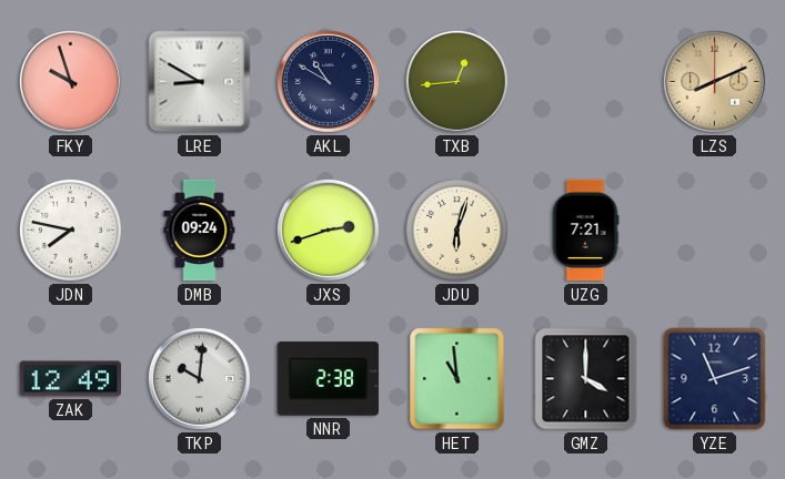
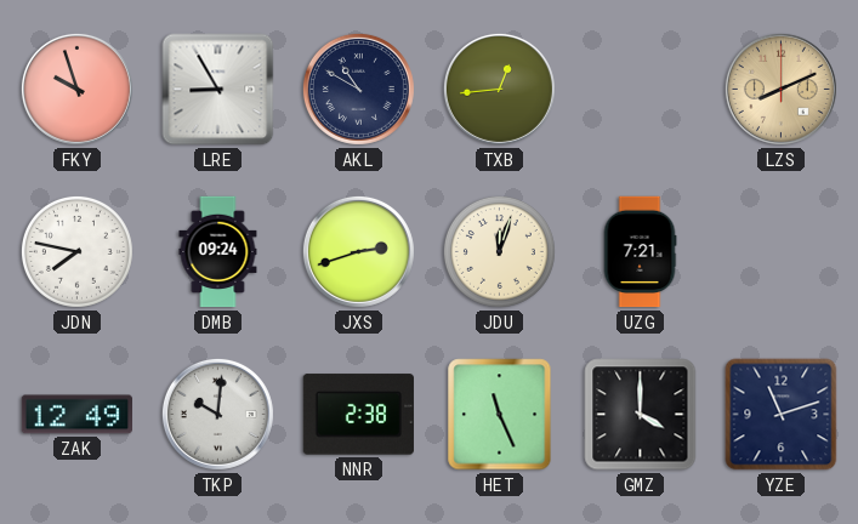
LRE: 8:50 -> 8:55
JDU: 6:03 -> 12:03
HET: 10:59 -> 11:26
